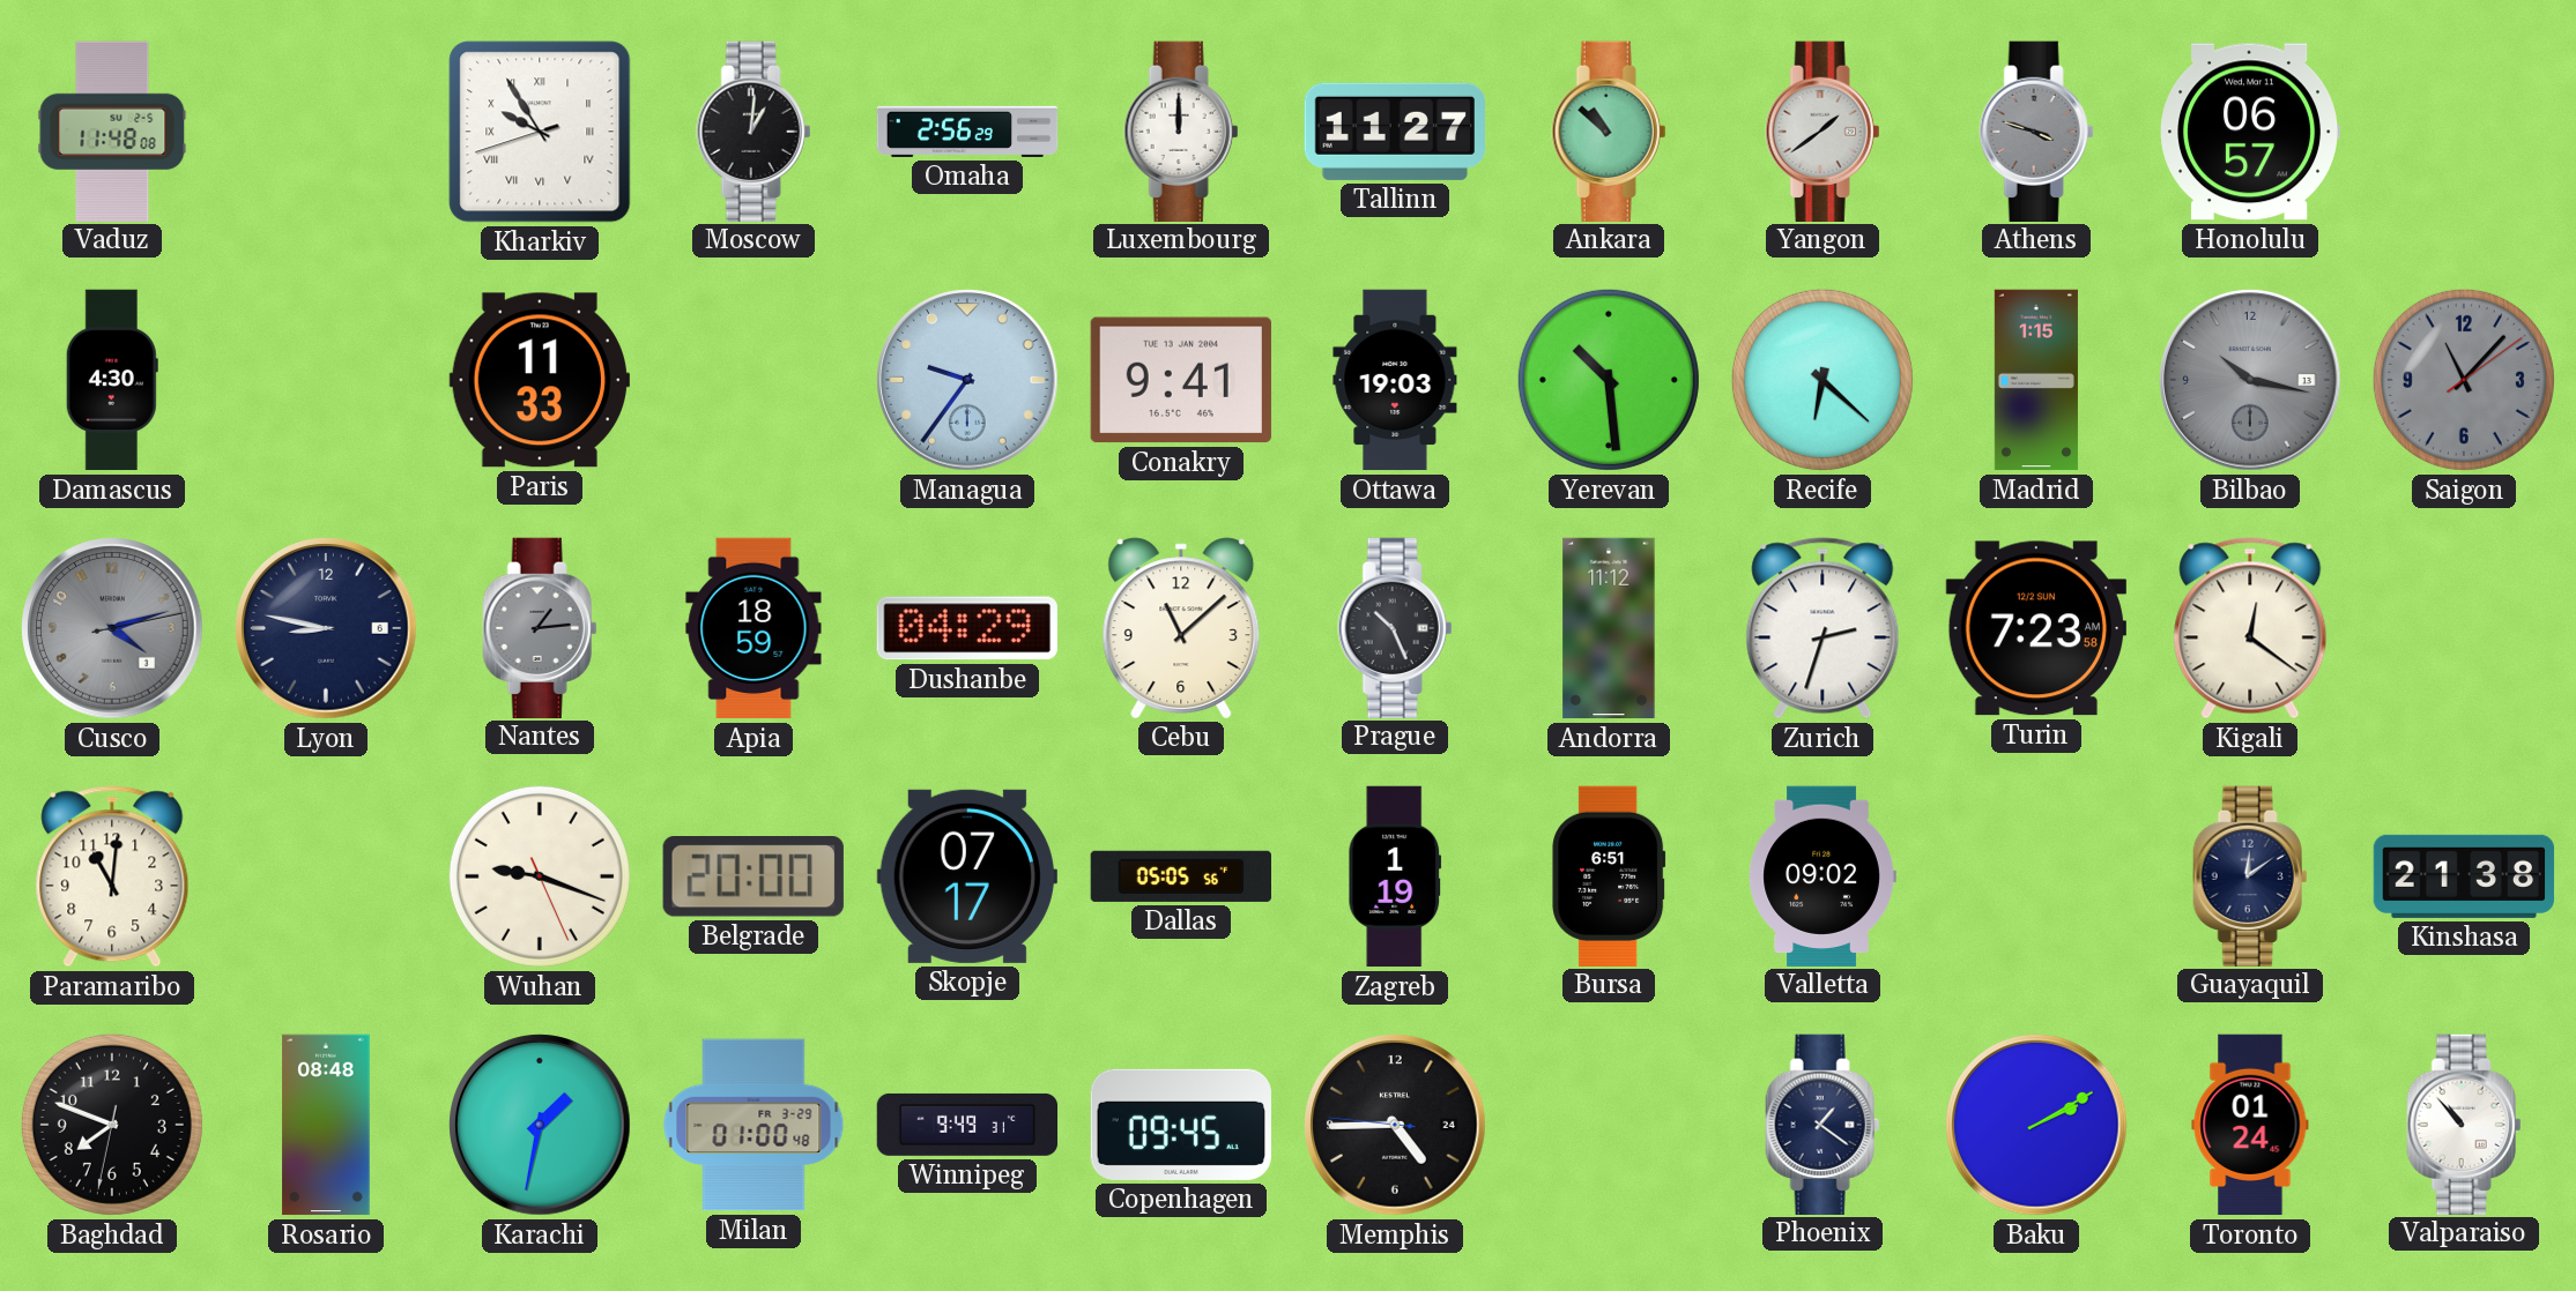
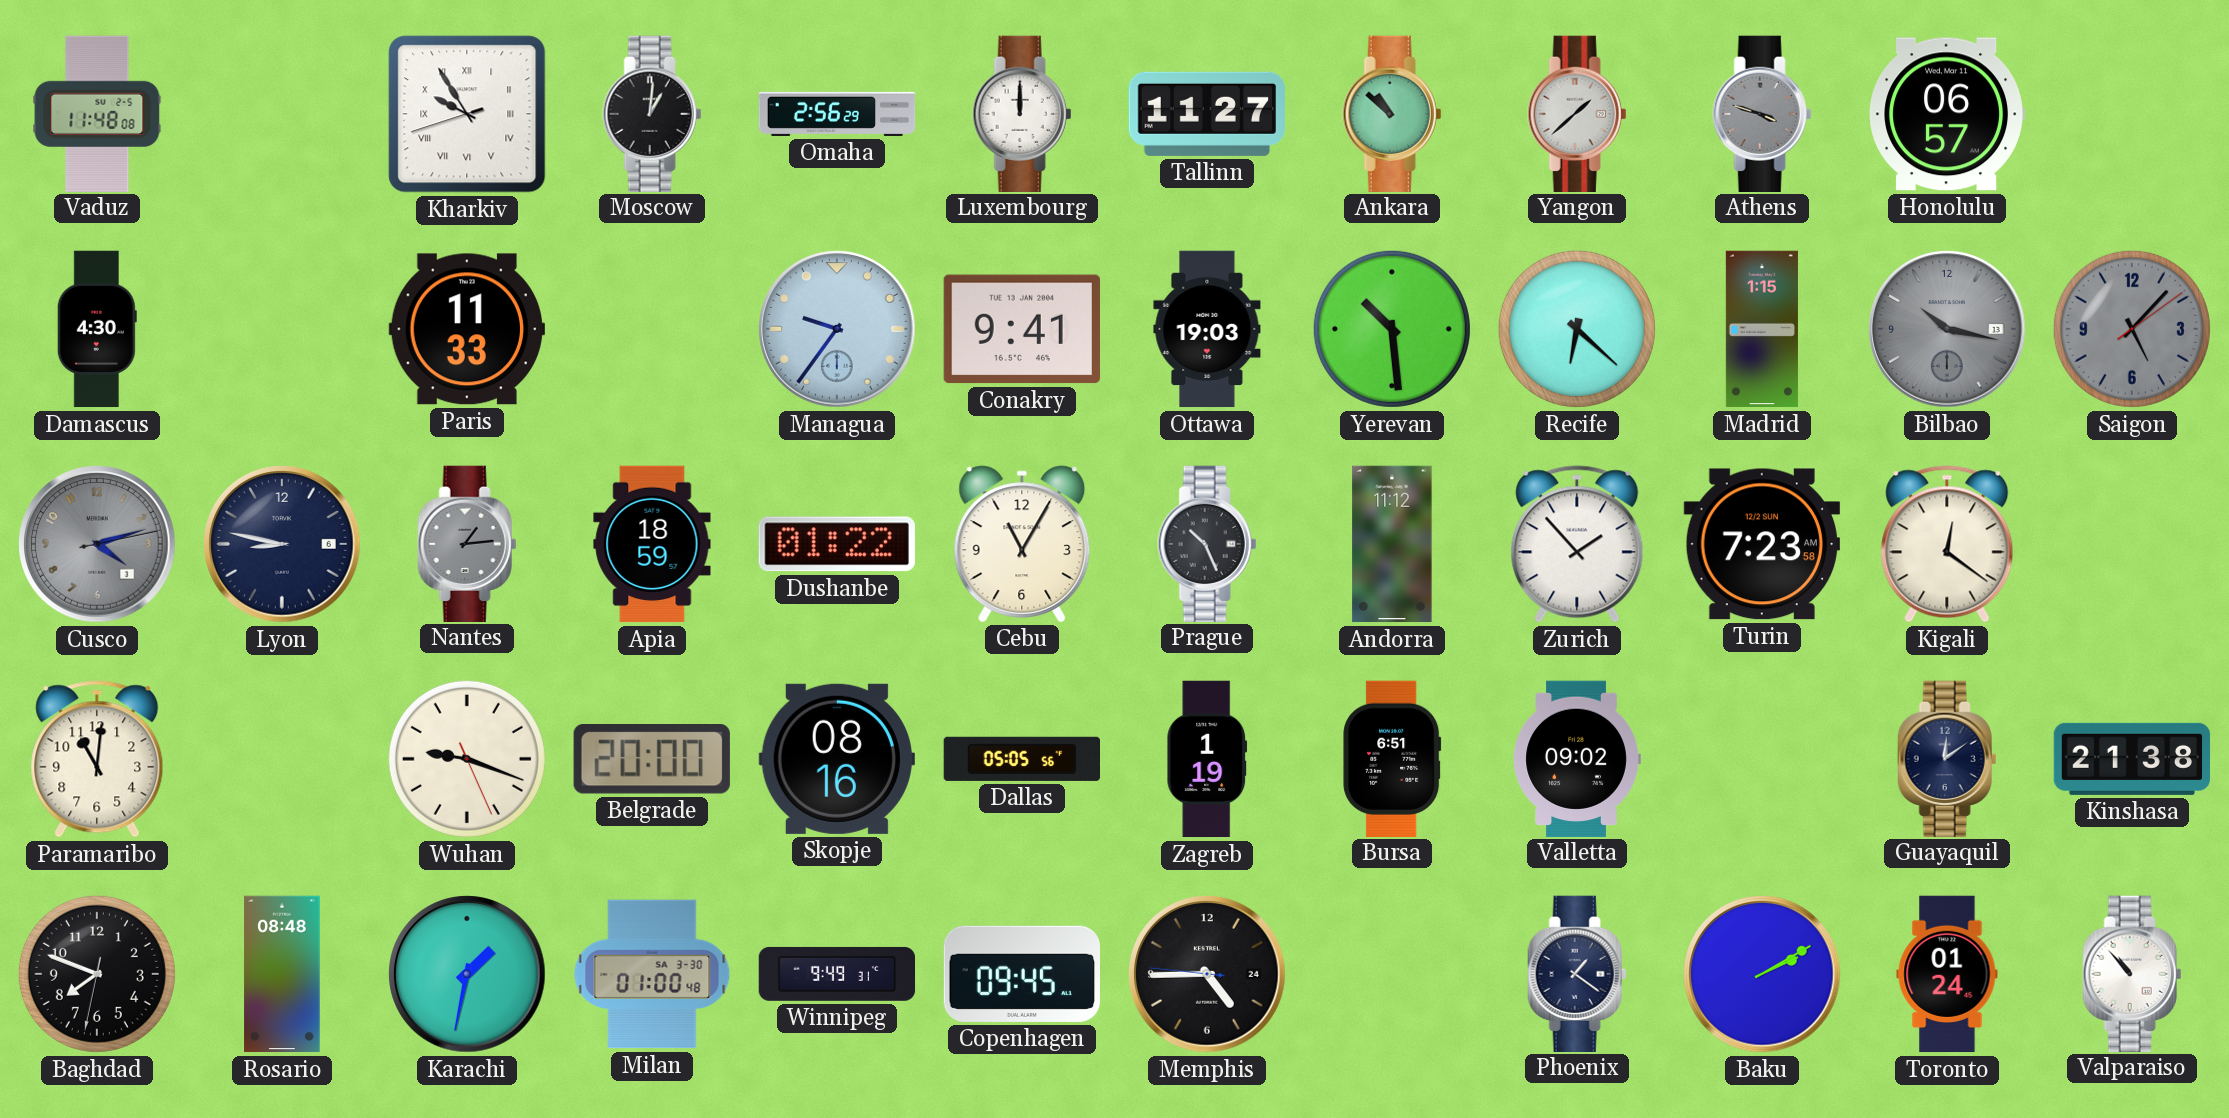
Yangon: 1:39 -> 1:38
Saigon: 11:07 -> 5:07
Dushanbe: 04:29 -> 01:22
Cebu: 11:08 -> 11:05
Zurich: 2:33 -> 1:53
Skopje: 07:17 -> 08:16
Milan date: FR 3-29 -> SA 3-30
